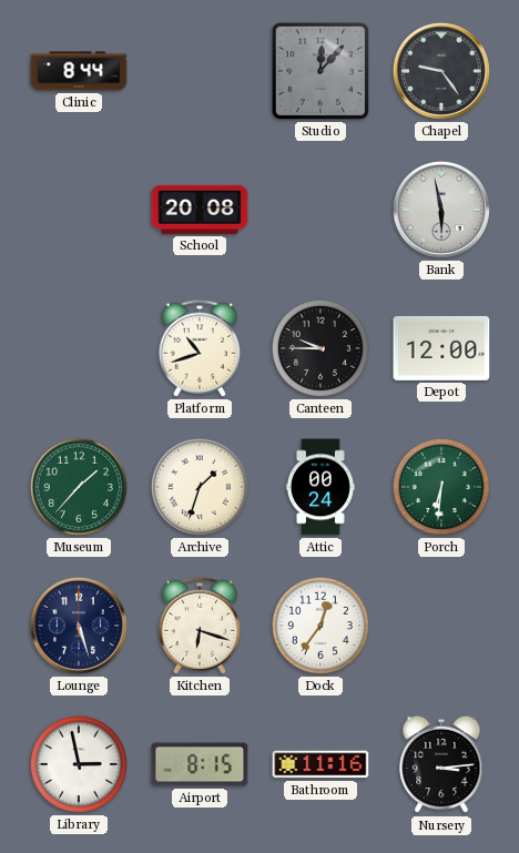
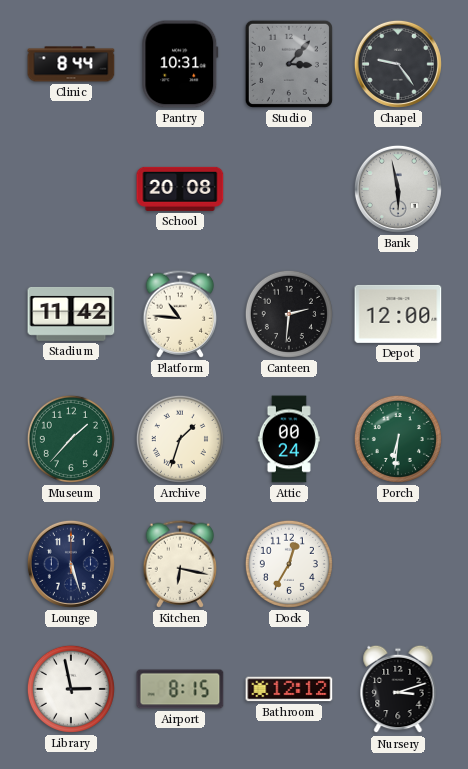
Pantry: none -> 10:31
Studio: 12:07 -> 3:07
Stadium: none -> 11:42
Platform: 10:42 -> 10:46
Canteen: 9:45 -> 2:31
Kitchen: 6:18 -> 6:17
Dock: 12:36 -> 12:35
Bathroom: 11:16 -> 12:12
Nursery: 3:14 -> 3:12
